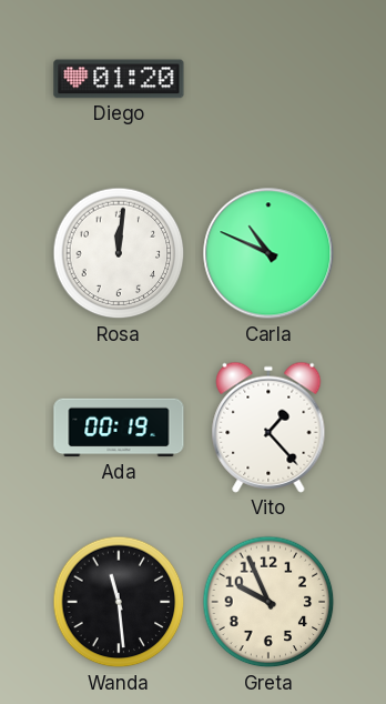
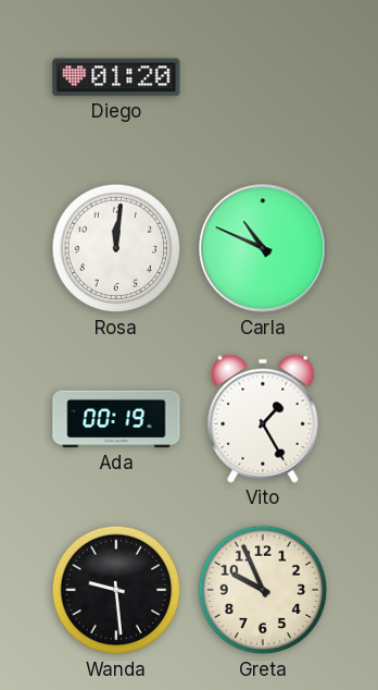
Vito: 1:23 -> 1:25
Wanda: 11:29 -> 9:29
